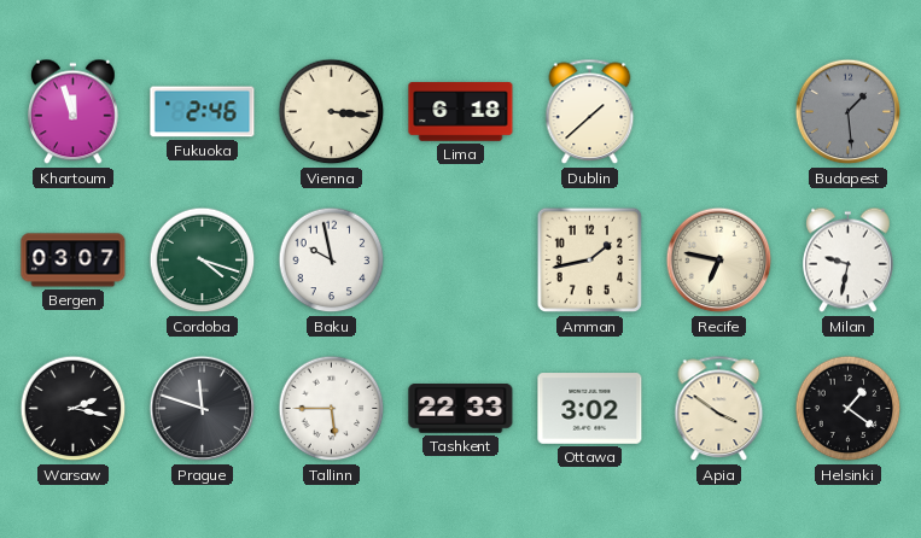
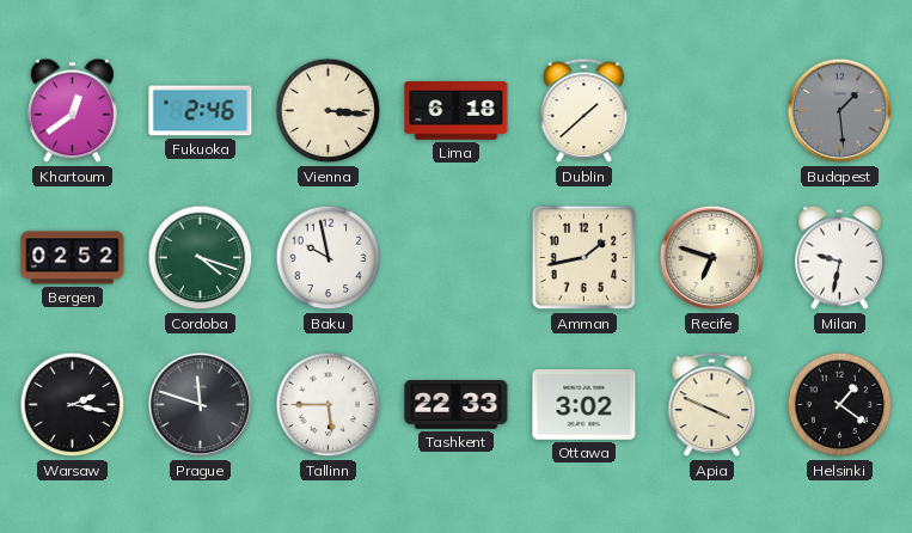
Khartoum: 11:57 -> 12:39
Bergen: 03:07 -> 02:52
Recife: 6:47 -> 6:48
Apia: 3:51 -> 3:49
